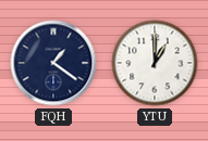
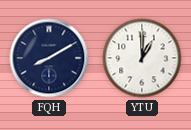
FQH: 1:21 -> 8:10
